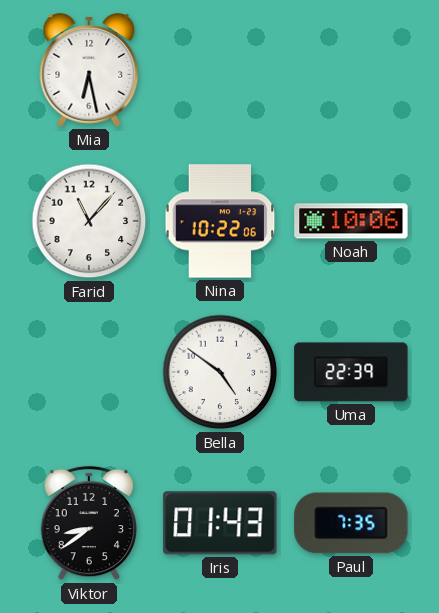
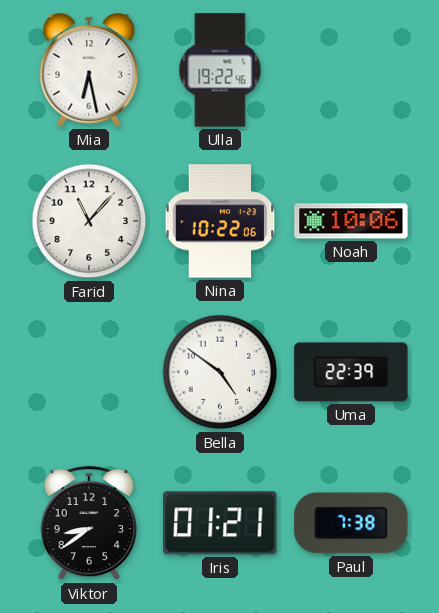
Ulla: none -> 19:22
Iris: 01:43 -> 01:21
Paul: 7:35 -> 7:38
